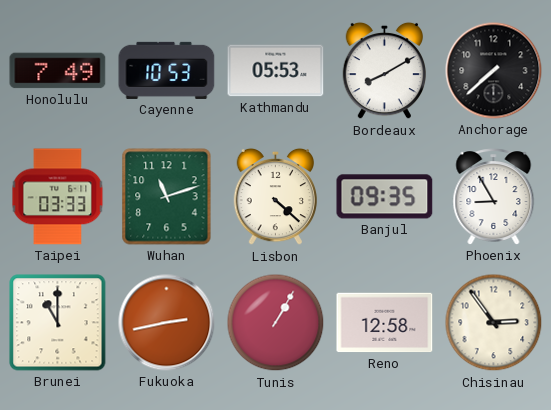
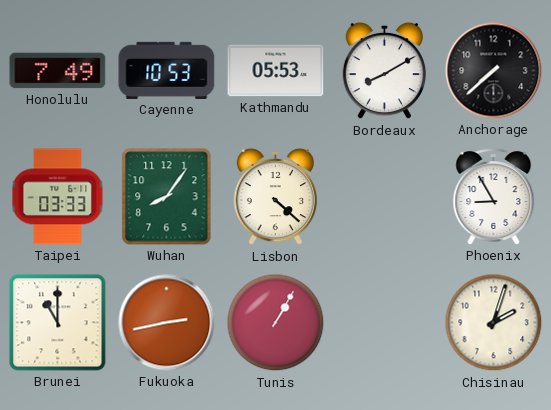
Wuhan: 11:12 -> 8:06
Banjul: 09:35 -> none
Reno: 12:58 -> none
Chisinau: 2:54 -> 2:03
